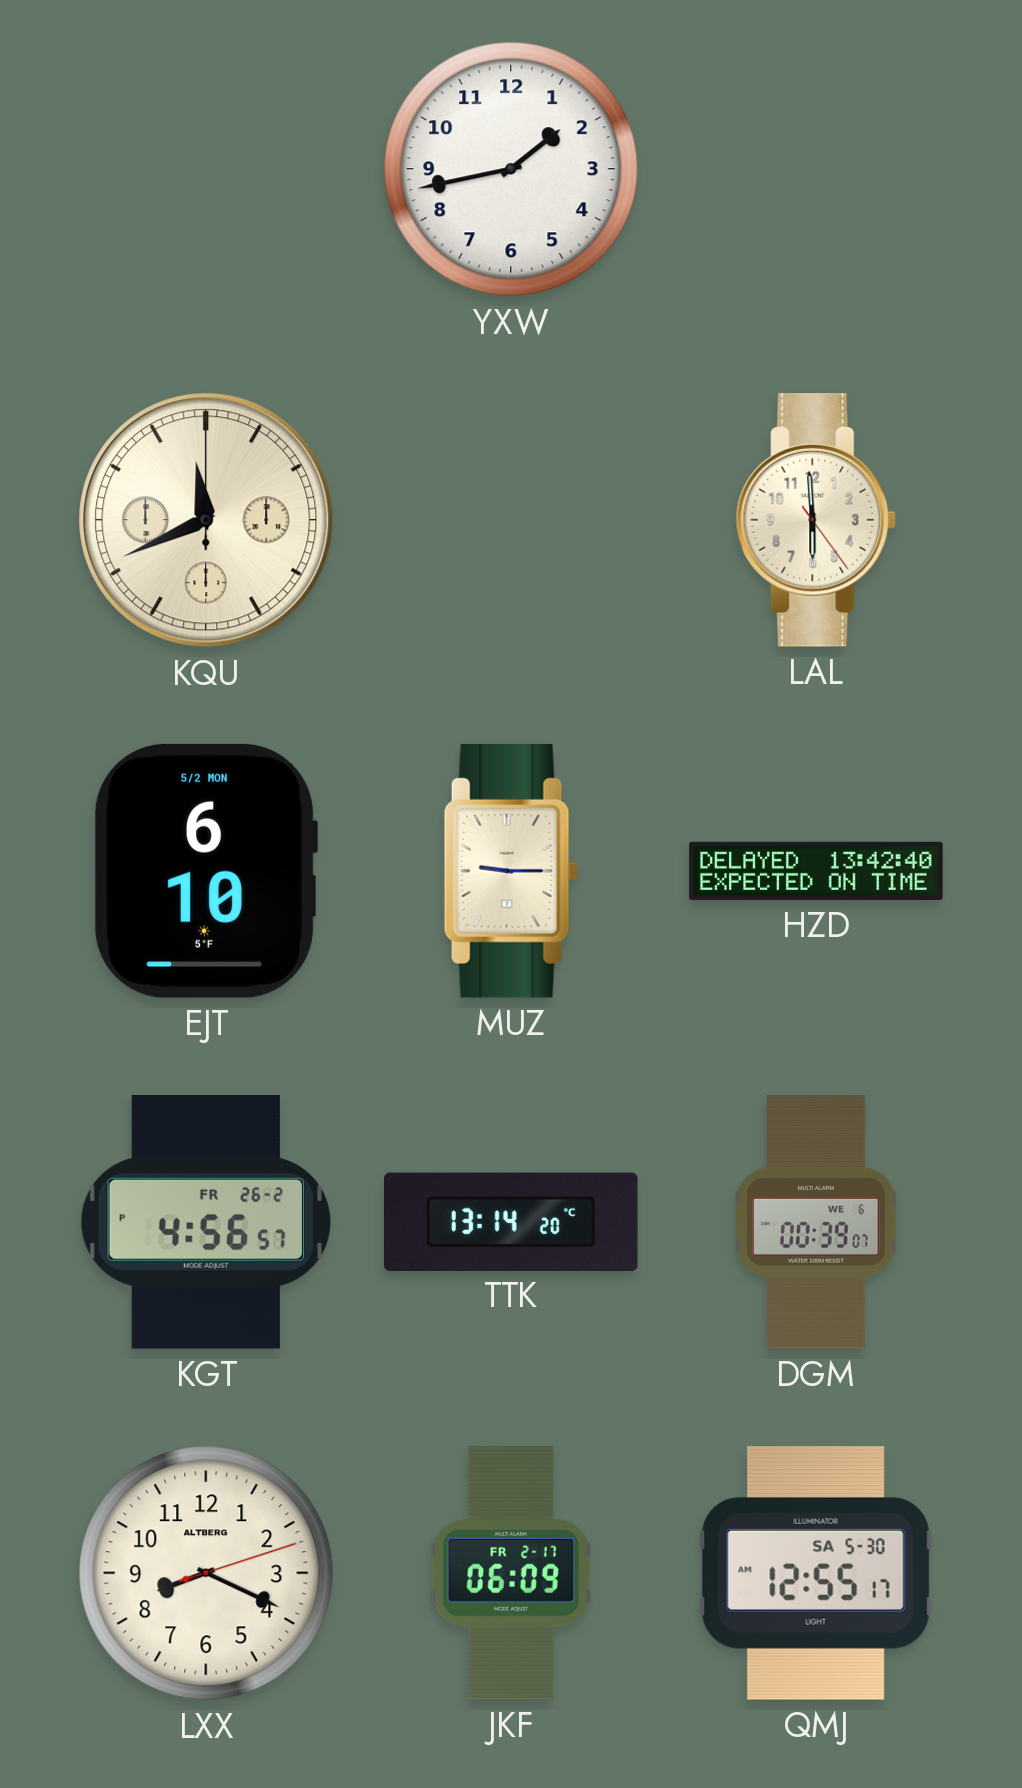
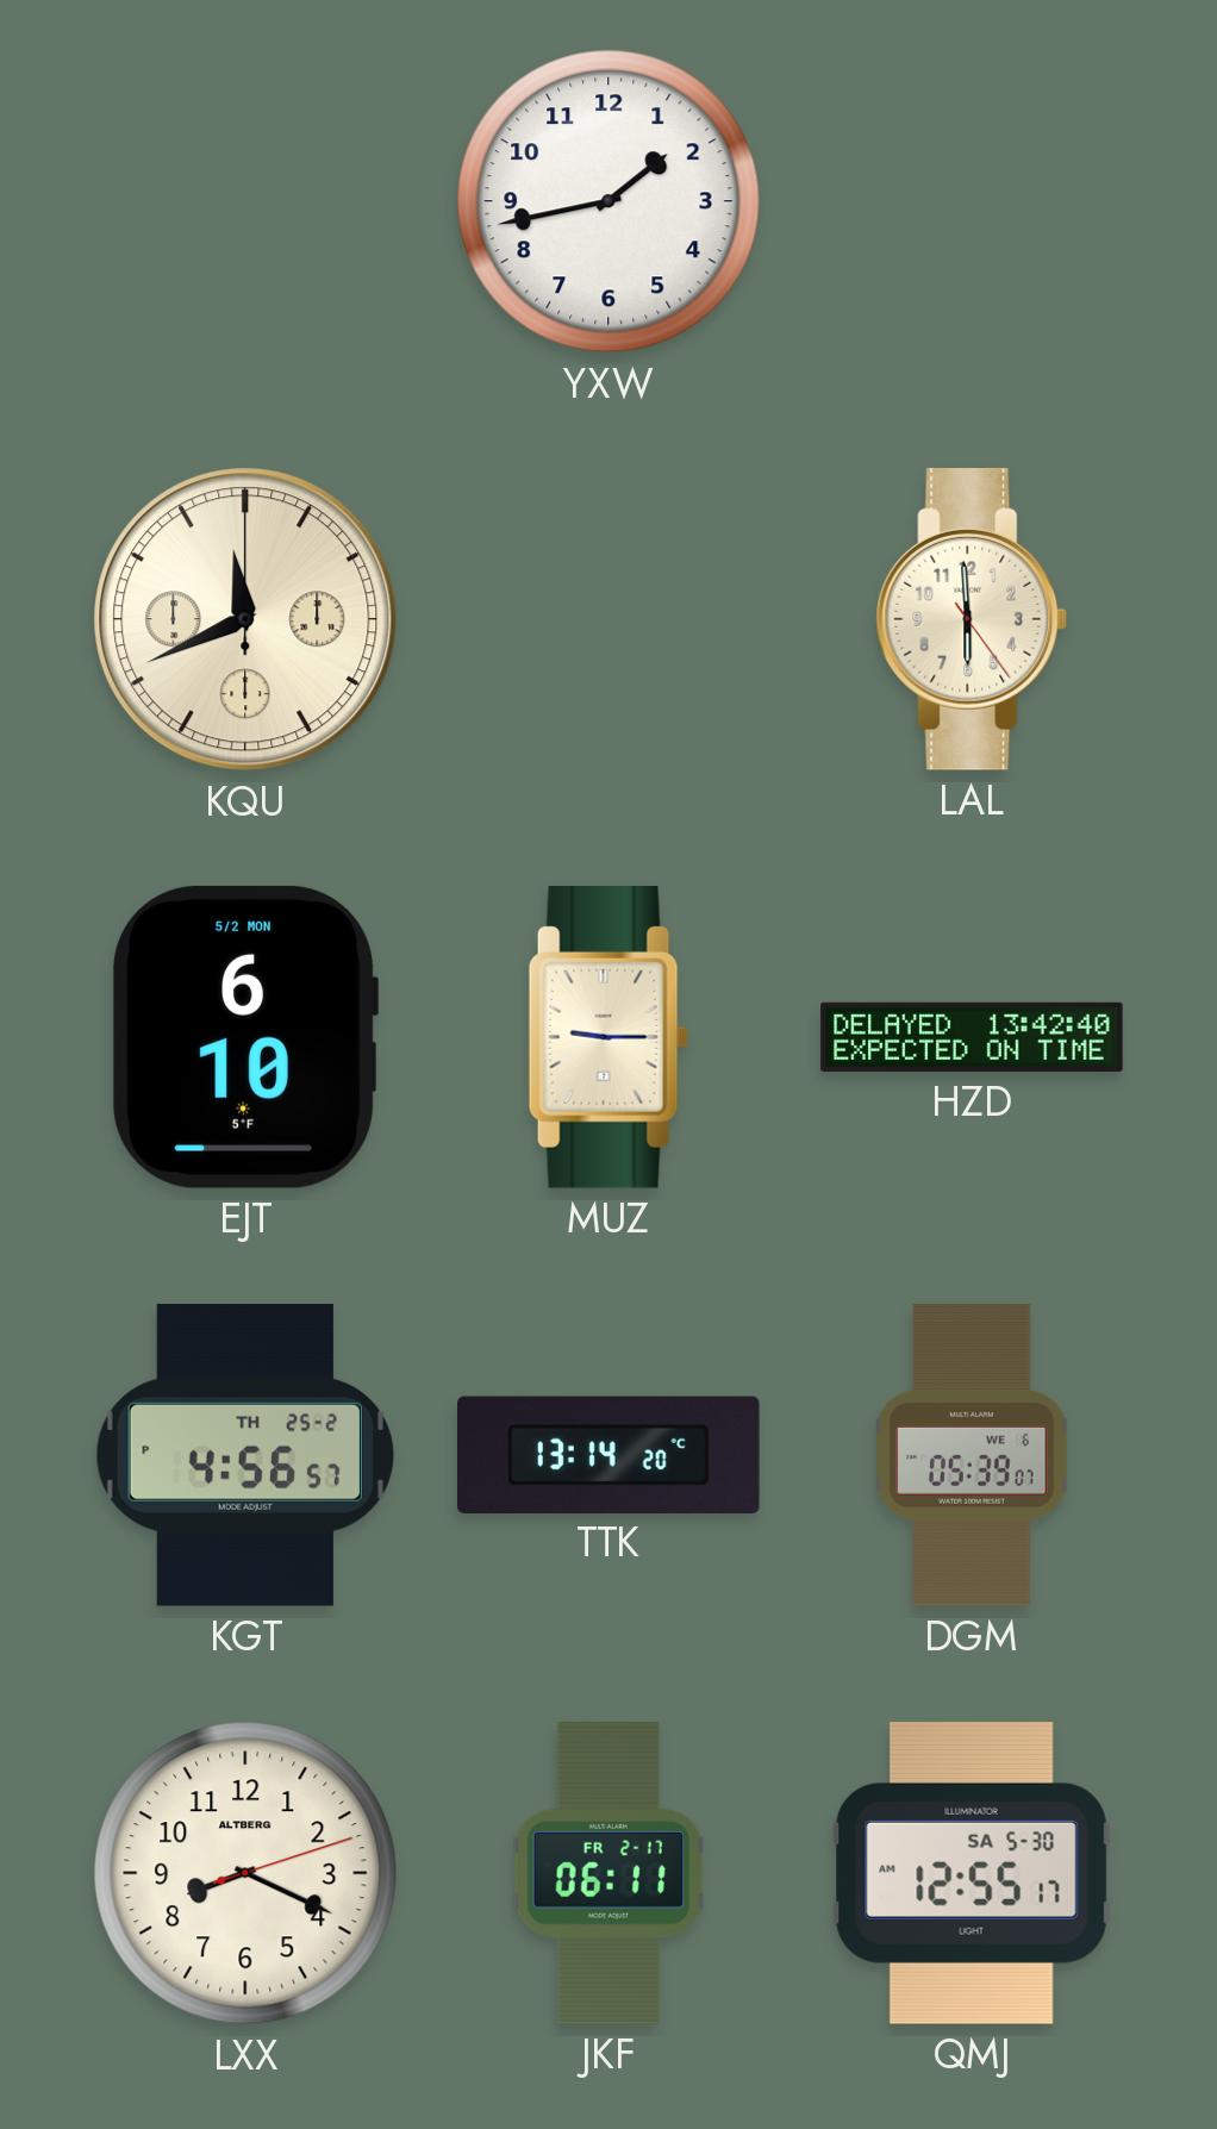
KGT date: FR 26-2 -> TH 25-2
DGM: 00:39 -> 05:39
JKF: 06:09 -> 06:11
